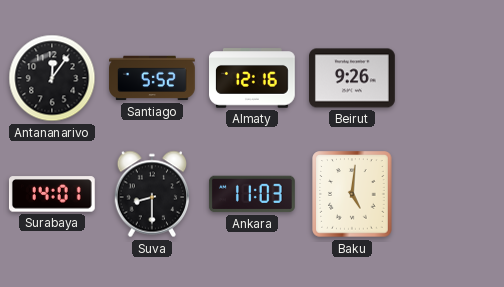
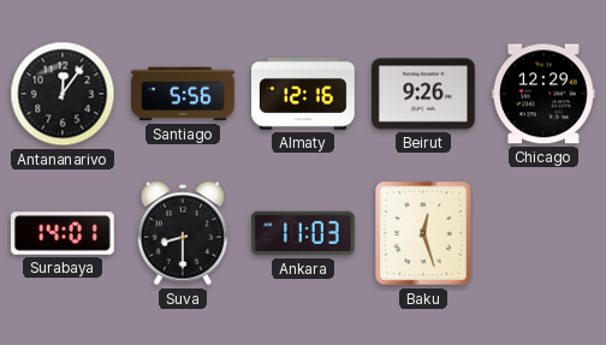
Santiago: 5:52 -> 5:56
Chicago: none -> 12:29
Baku: 5:01 -> 12:27
